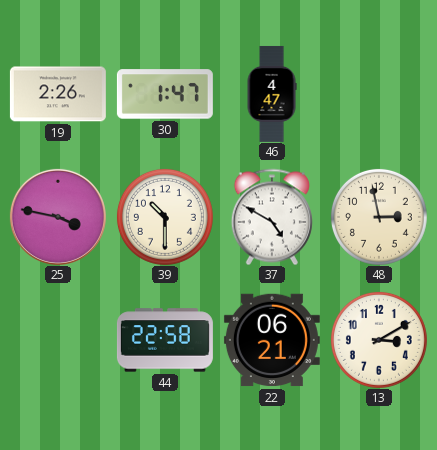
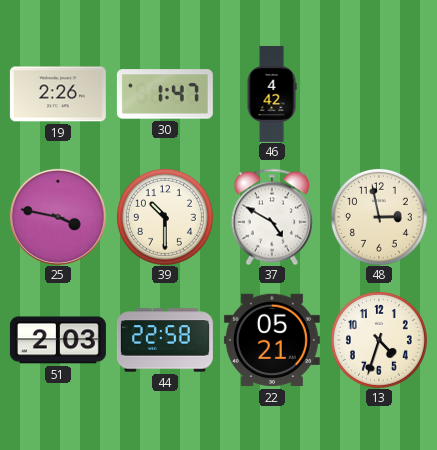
46: 4:47 -> 4:42
51: none -> 2:03
22: 06:21 -> 05:21
13: 3:10 -> 4:33
